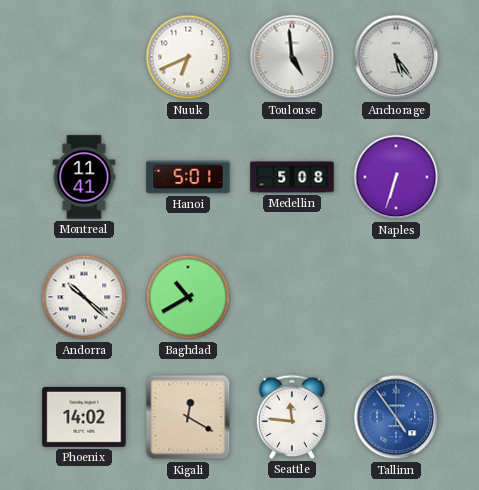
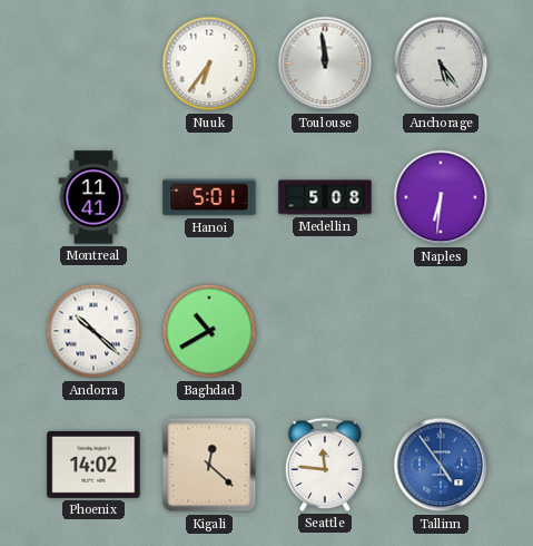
Nuuk: 6:41 -> 6:36
Toulouse: 4:59 -> 11:59
Naples: 6:33 -> 6:31
Kigali: 12:20 -> 12:22
